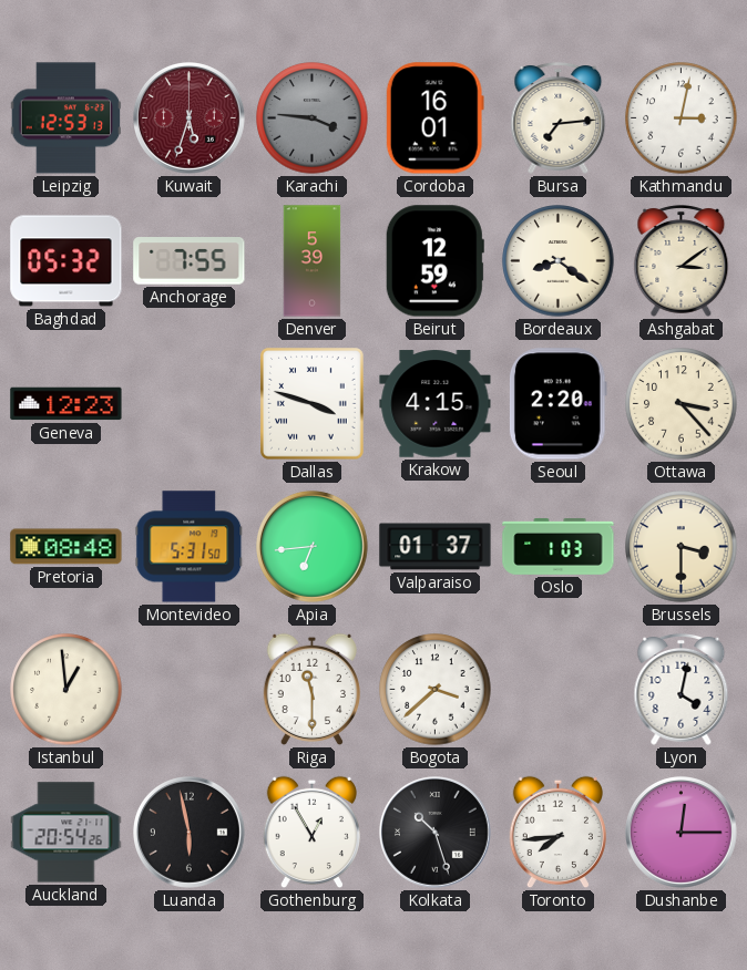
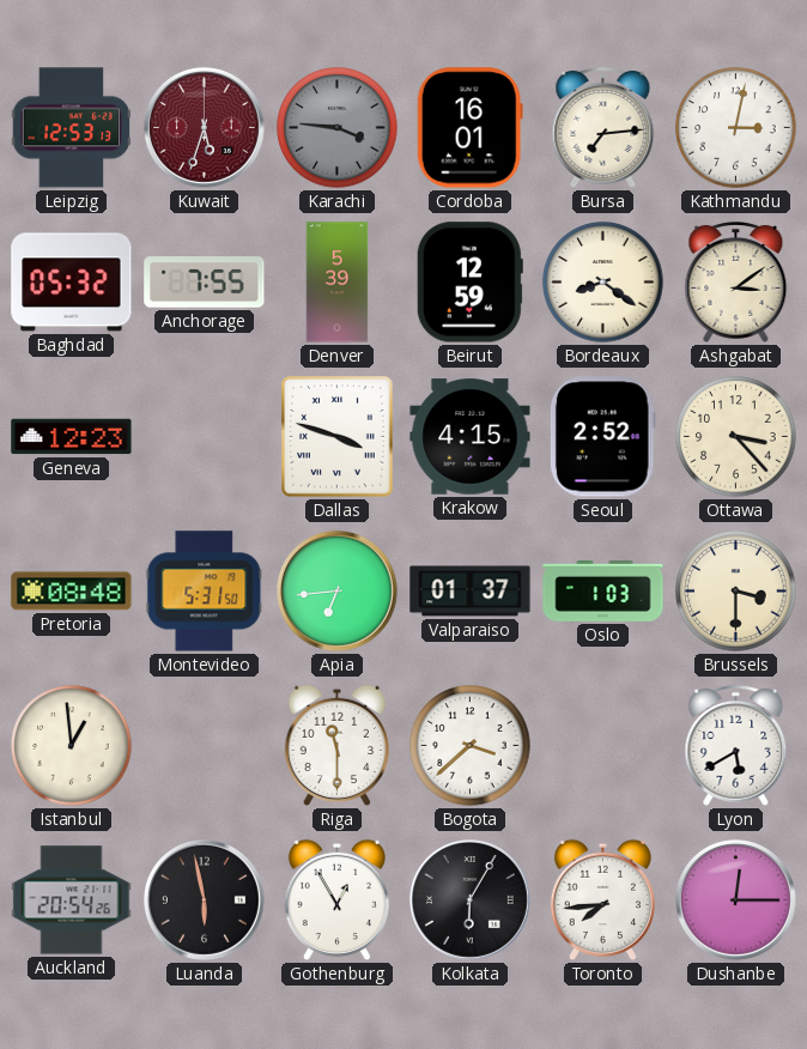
Seoul: 2:20 -> 2:52
Lyon: 4:02 -> 5:40
Kolkata: 10:27 -> 6:05
